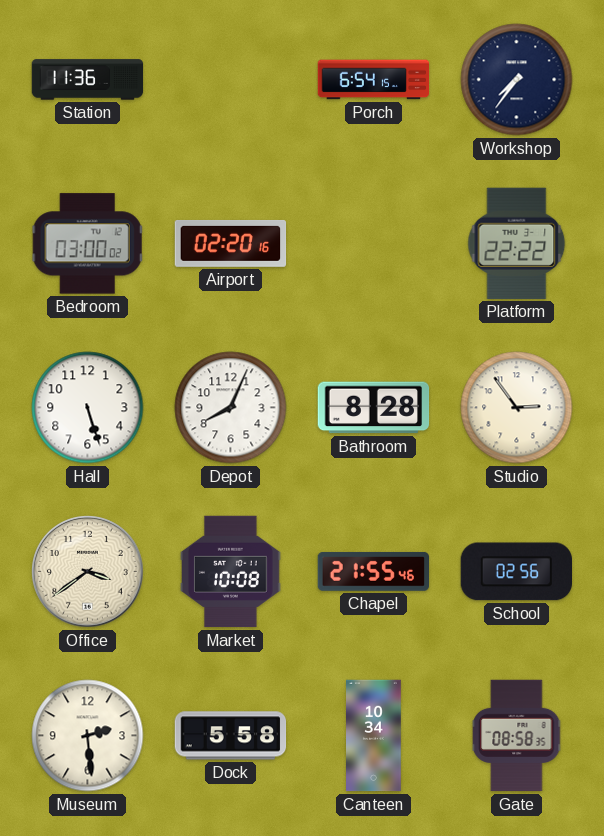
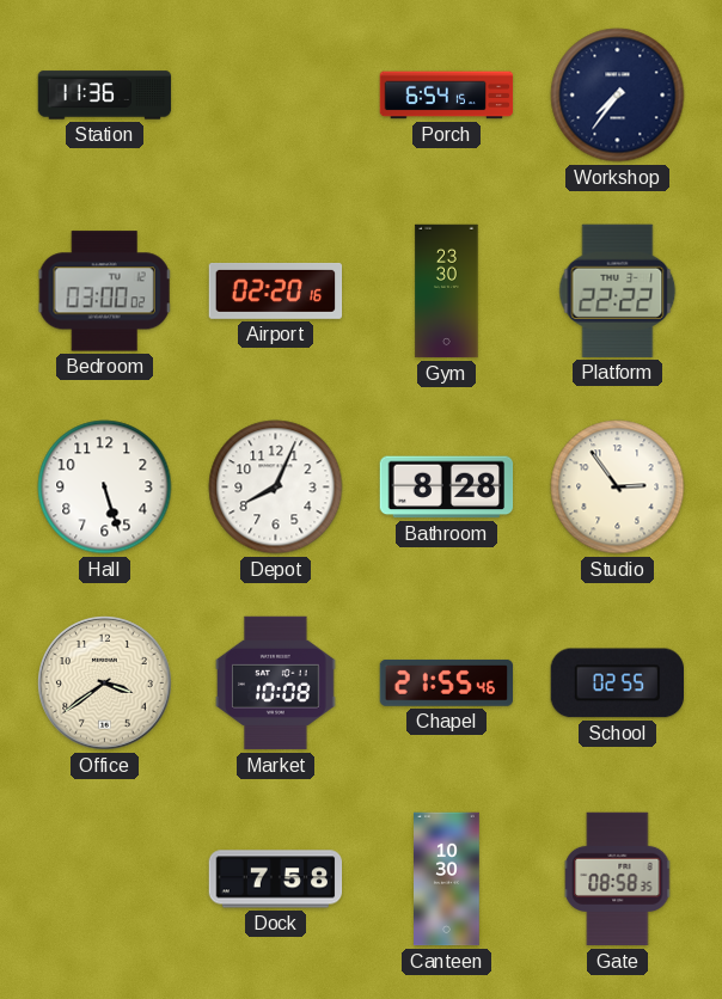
Gym: none -> 23:30
School: 02:56 -> 02:55
Museum: 2:29 -> none
Dock: 5:58 -> 7:58
Canteen: 10:34 -> 10:30
